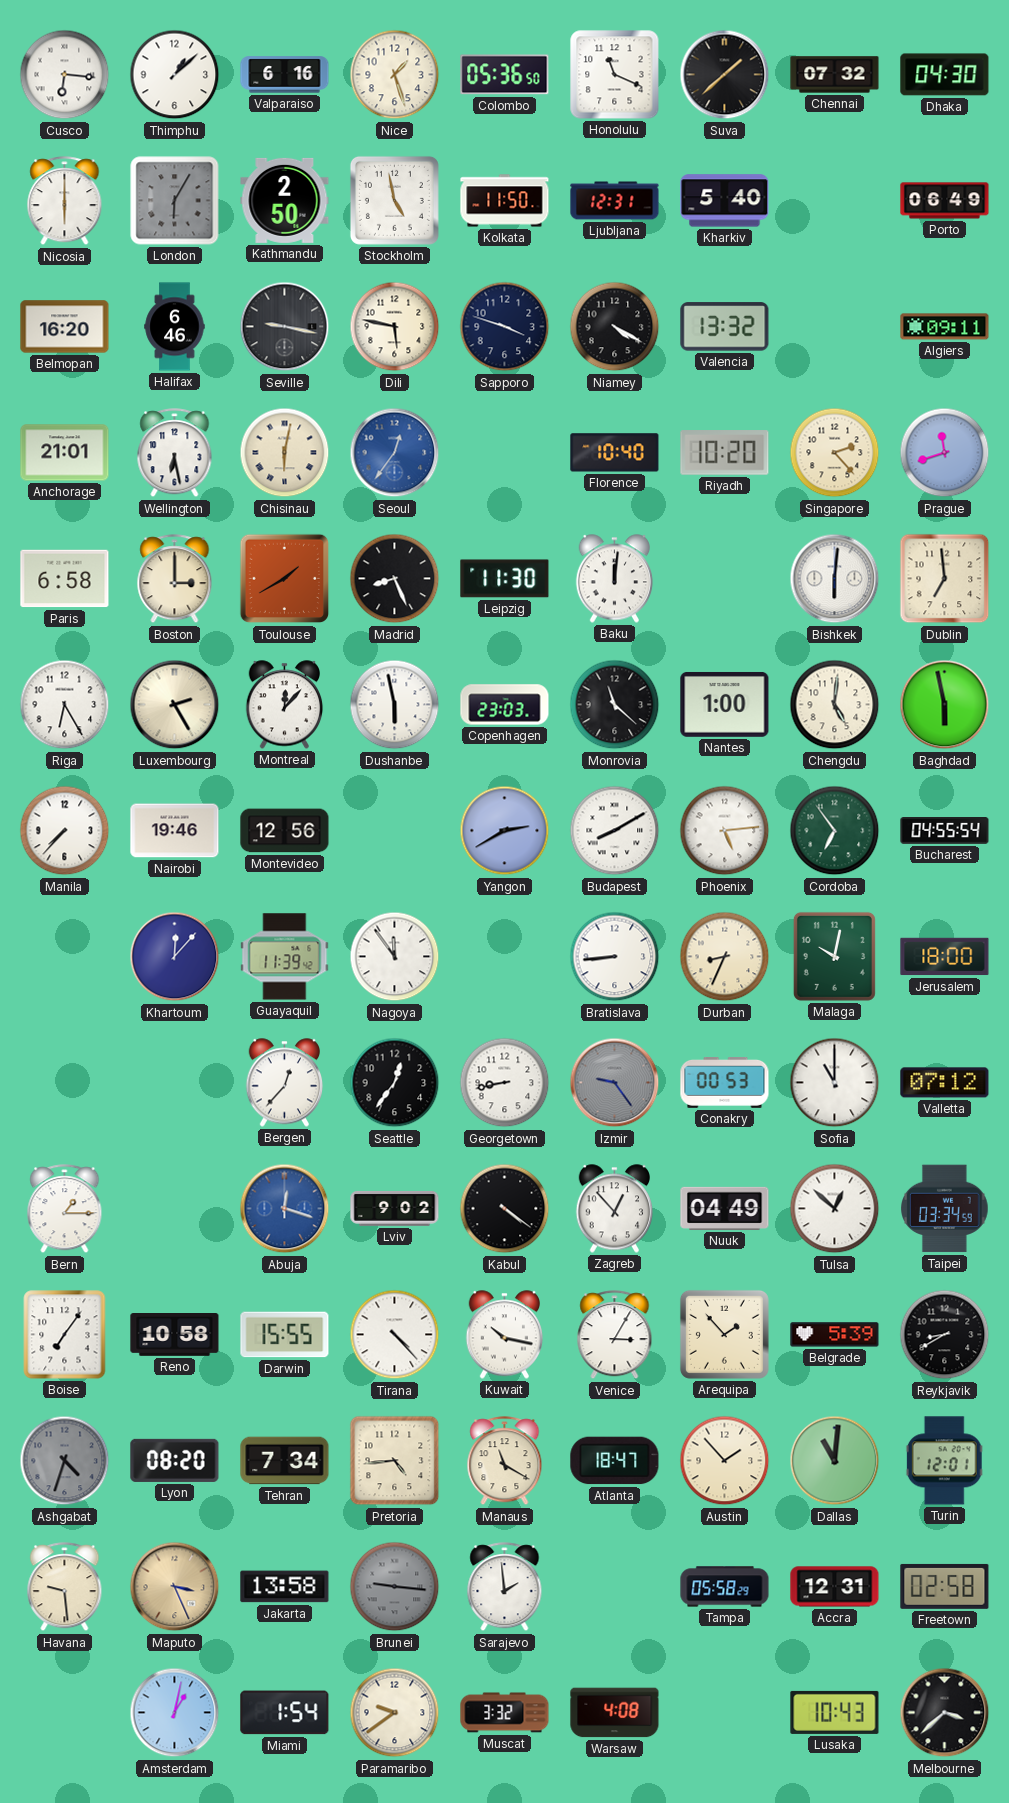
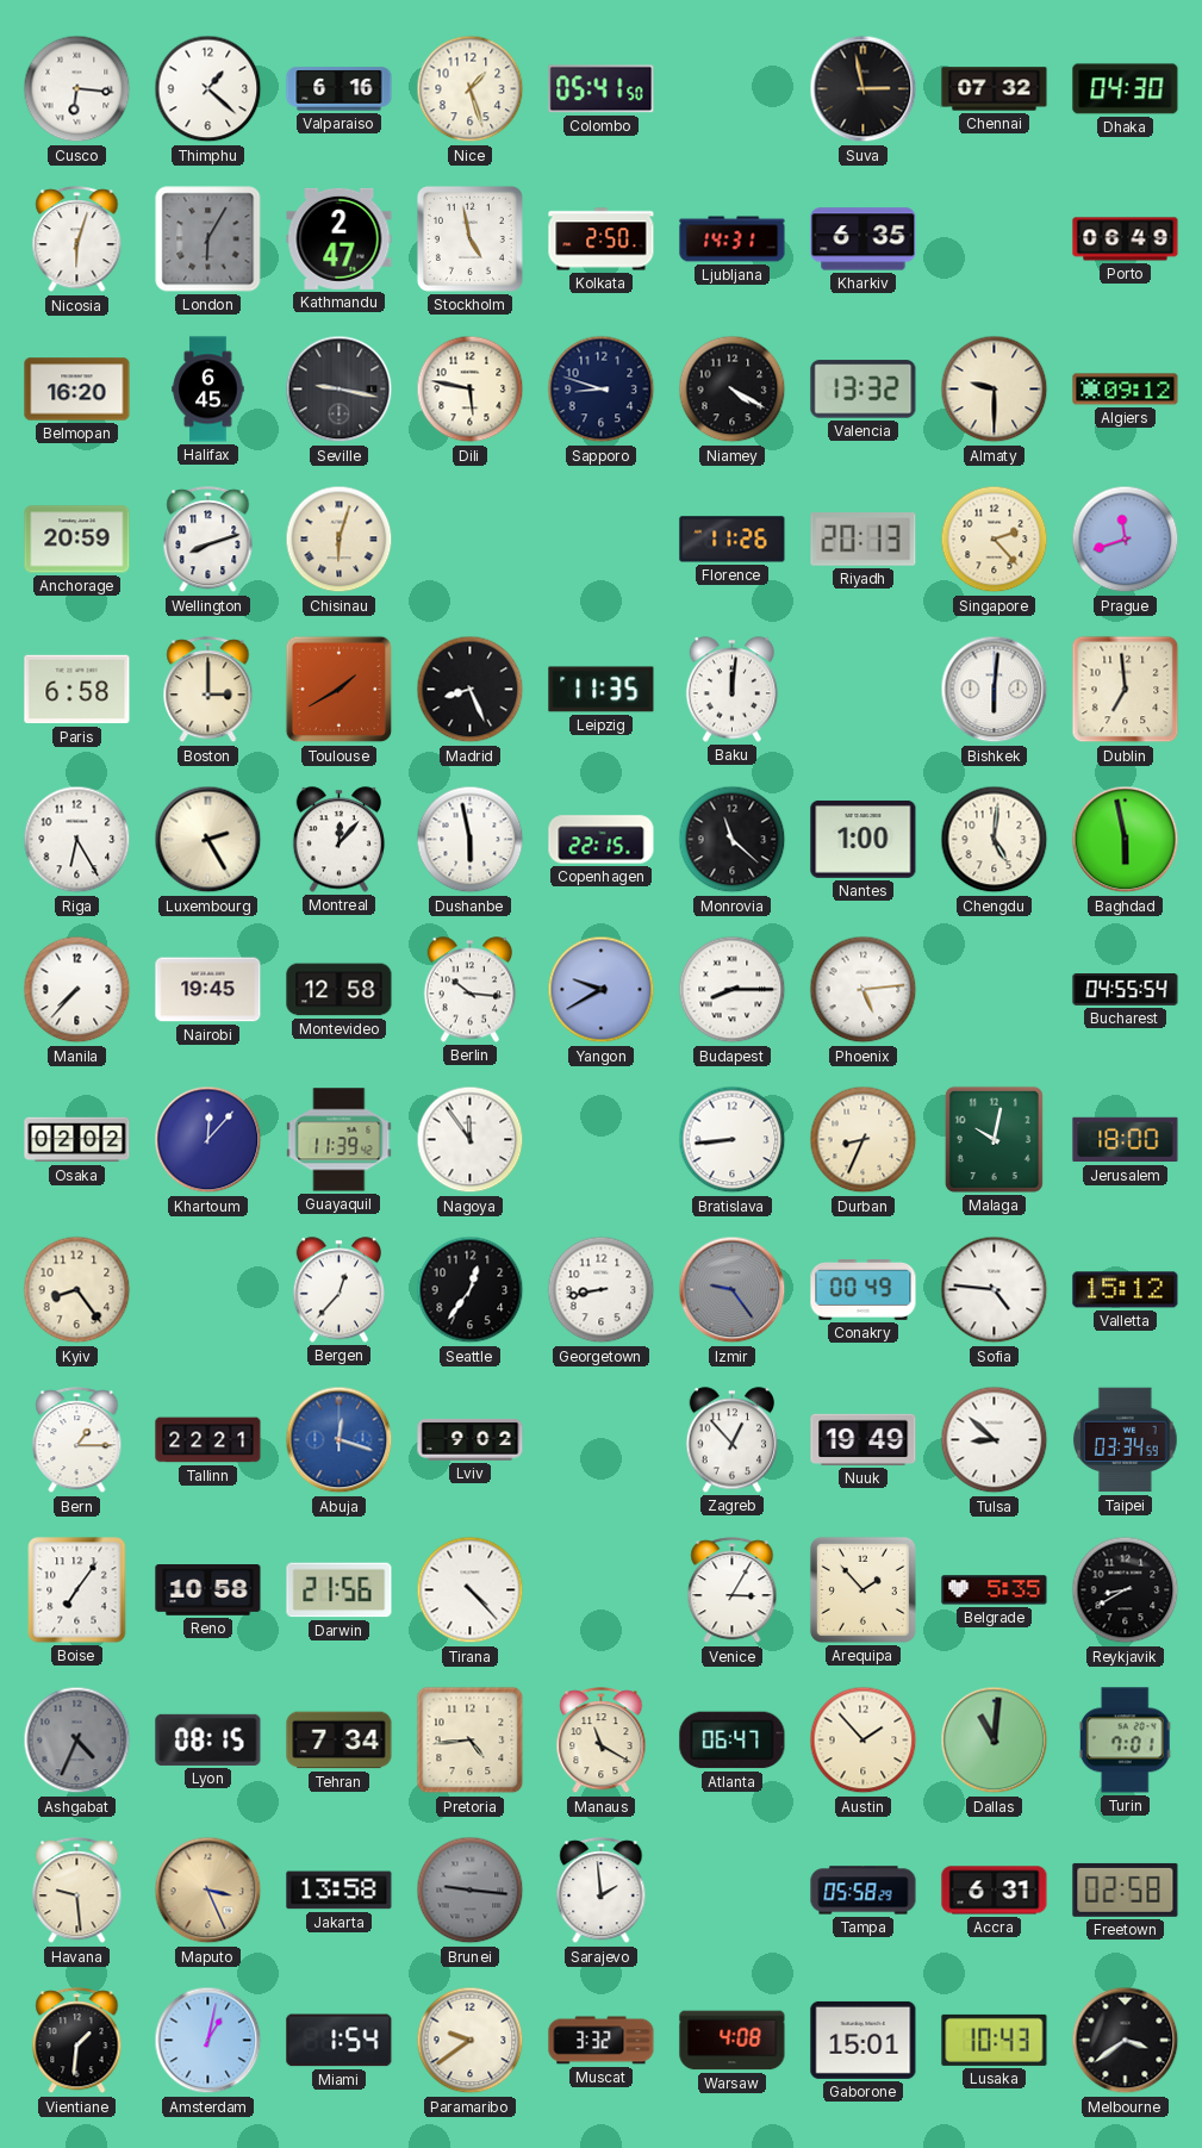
Thimphu: 1:08 -> 1:22
Colombo: 05:36 -> 05:41
Honolulu: 11:19 -> none
Suva: 1:38 -> 2:58
Nicosia: 6:00 -> 6:03
Kathmandu: 2:50 -> 2:47
Kolkata: 11:50 -> 2:50
Ljubljana: 12:31 -> 14:31
Kharkiv: 5:40 -> 6:35
Halifax: 6:46 -> 6:45
Sapporo: 3:48 -> 8:48
Almaty: none -> 9:30
Algiers: 09:11 -> 09:12
Anchorage: 21:01 -> 20:59
Wellington: 6:28 -> 8:12
Chisinau: 6:02 -> 6:03
Seoul: 12:36 -> none
Florence: 10:40 -> 11:26
Riyadh: 10:20 -> 20:13
Leipzig: 11:30 -> 11:35
Copenhagen: 23:03 -> 22:15
Nairobi: 19:46 -> 19:45
Montevideo: 12:56 -> 12:58
Berlin: none -> 10:16
Yangon: 2:40 -> 9:40
Budapest: 8:10 -> 8:15
Cordoba: 6:54 -> none
Osaka: none -> 02:02
Kyiv: none -> 8:24
Conakry: 00:53 -> 00:49
Sofia: 11:00 -> 4:46
Valletta: 07:12 -> 15:12
Tallinn: none -> 22:21
Kabul: 4:21 -> none
Nuuk: 04:49 -> 19:49
Tulsa: 12:52 -> 8:52
Darwin: 15:55 -> 21:56
Kuwait: 10:17 -> none
Belgrade: 5:39 -> 5:35
Ashgabat: 4:33 -> 4:34
Lyon: 08:20 -> 08:15
Atlanta: 18:47 -> 06:47
Turin: 12:01 -> 7:01
Accra: 12:31 -> 6:31
Vientiane: none -> 1:31
Gaborone: none -> 15:01
Melbourne: 3:38 -> 3:39
